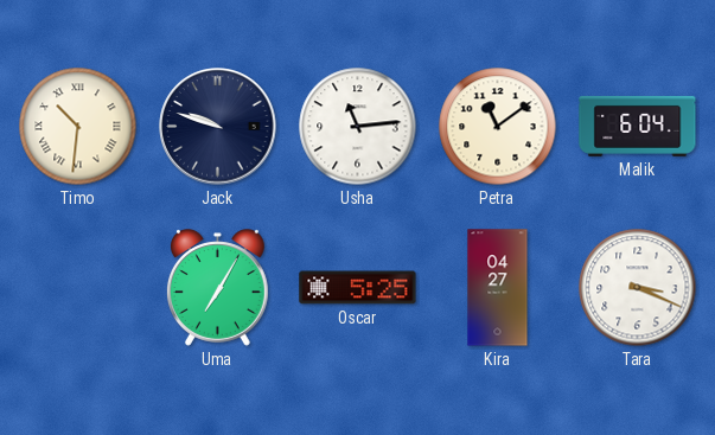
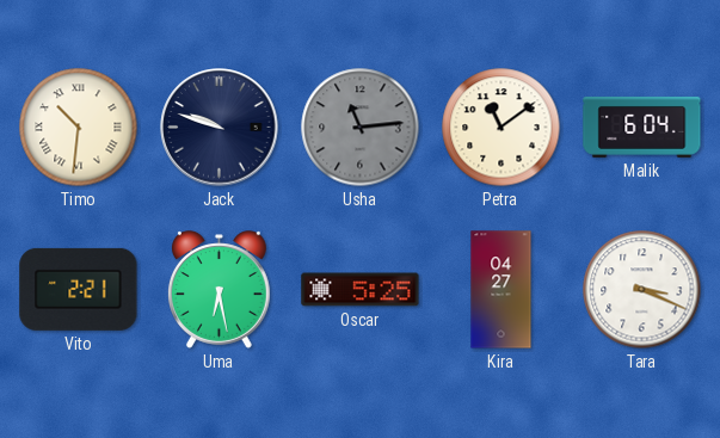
Usha dial: white -> grey
Vito: none -> 2:21
Uma: 7:05 -> 6:28
